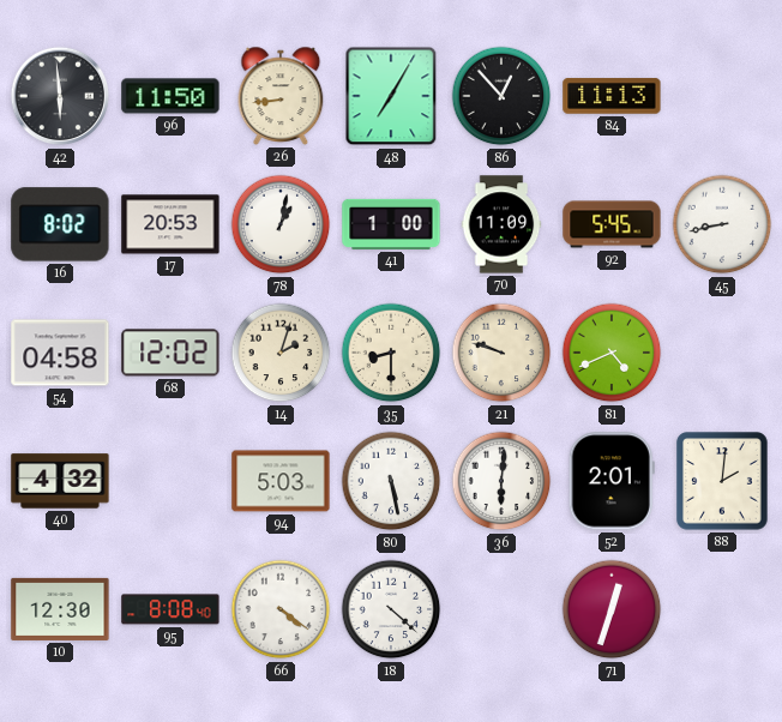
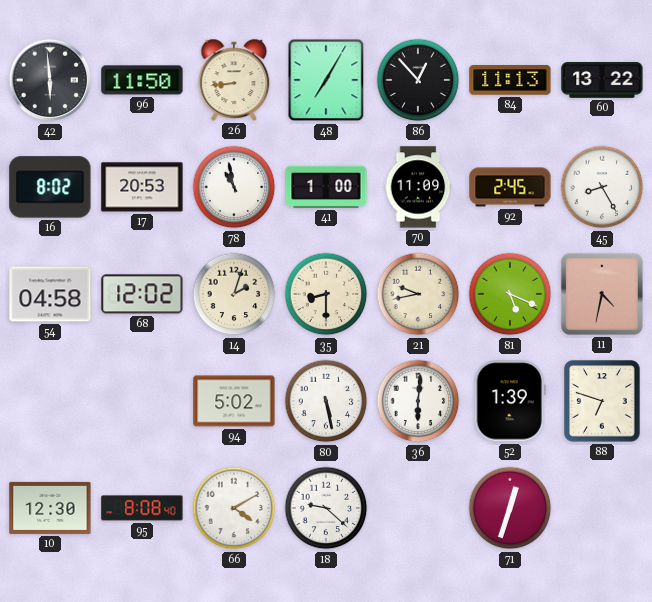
60: none -> 13:22
78: 1:02 -> 10:58
92: 5:45 -> 2:45
45: 8:43 -> 8:25
21: 9:48 -> 9:43
81: 4:41 -> 5:19
11: none -> 4:32
40: 4:32 -> none
94: 5:03 -> 5:02
52: 2:01 -> 1:39
88: 2:01 -> 6:48
66: 4:21 -> 4:10
18: 4:22 -> 9:22
